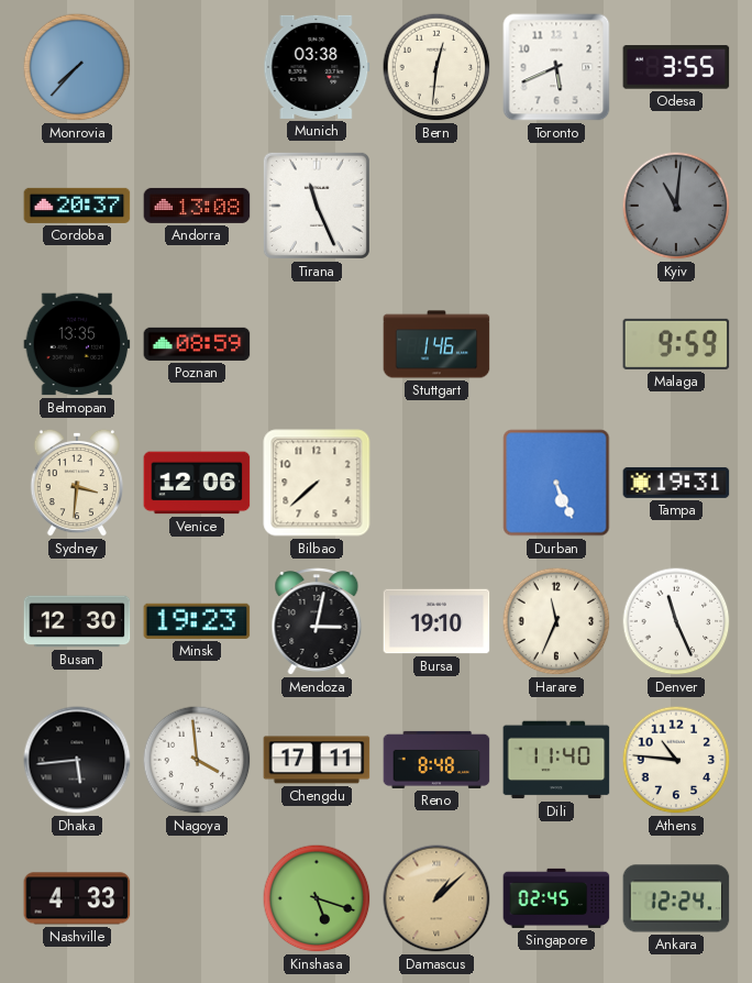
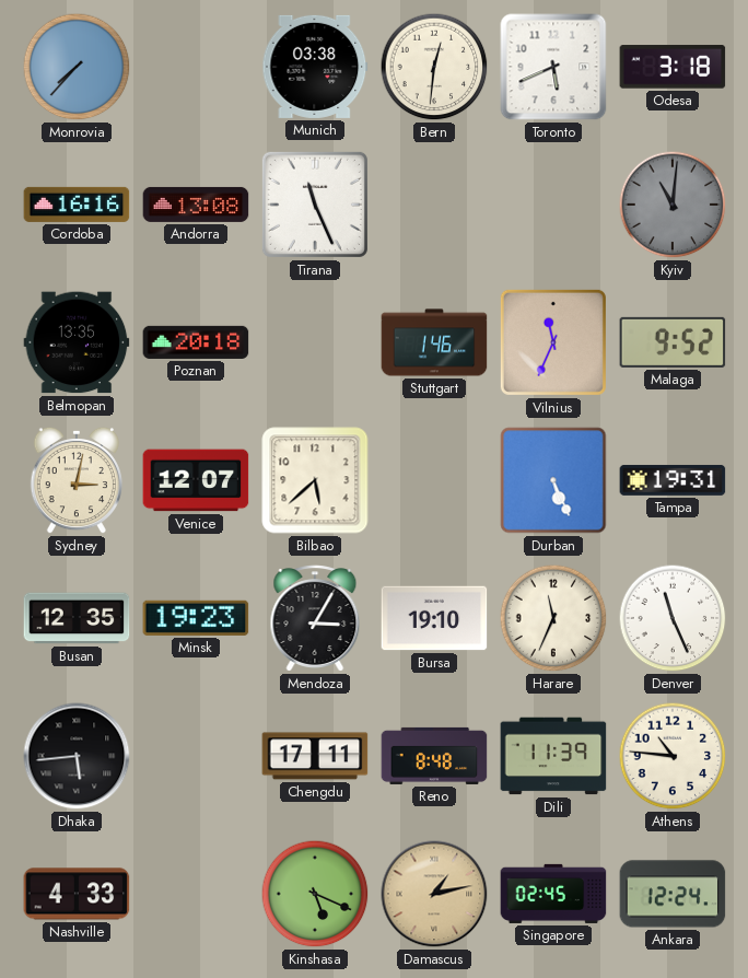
Odesa: 3:55 -> 3:18
Cordoba: 20:37 -> 16:16
Poznan: 08:59 -> 20:18
Vilnius: none -> 11:34
Malaga: 9:59 -> 9:52
Sydney: 3:31 -> 3:02
Venice: 12:06 -> 12:07
Bilbao: 7:38 -> 5:38
Busan: 12:30 -> 12:35
Mendoza: 3:02 -> 3:05
Nagoya: 3:59 -> none
Dili: 11:40 -> 11:39
Kinshasa: 5:18 -> 5:19
Damascus: 1:08 -> 1:13
